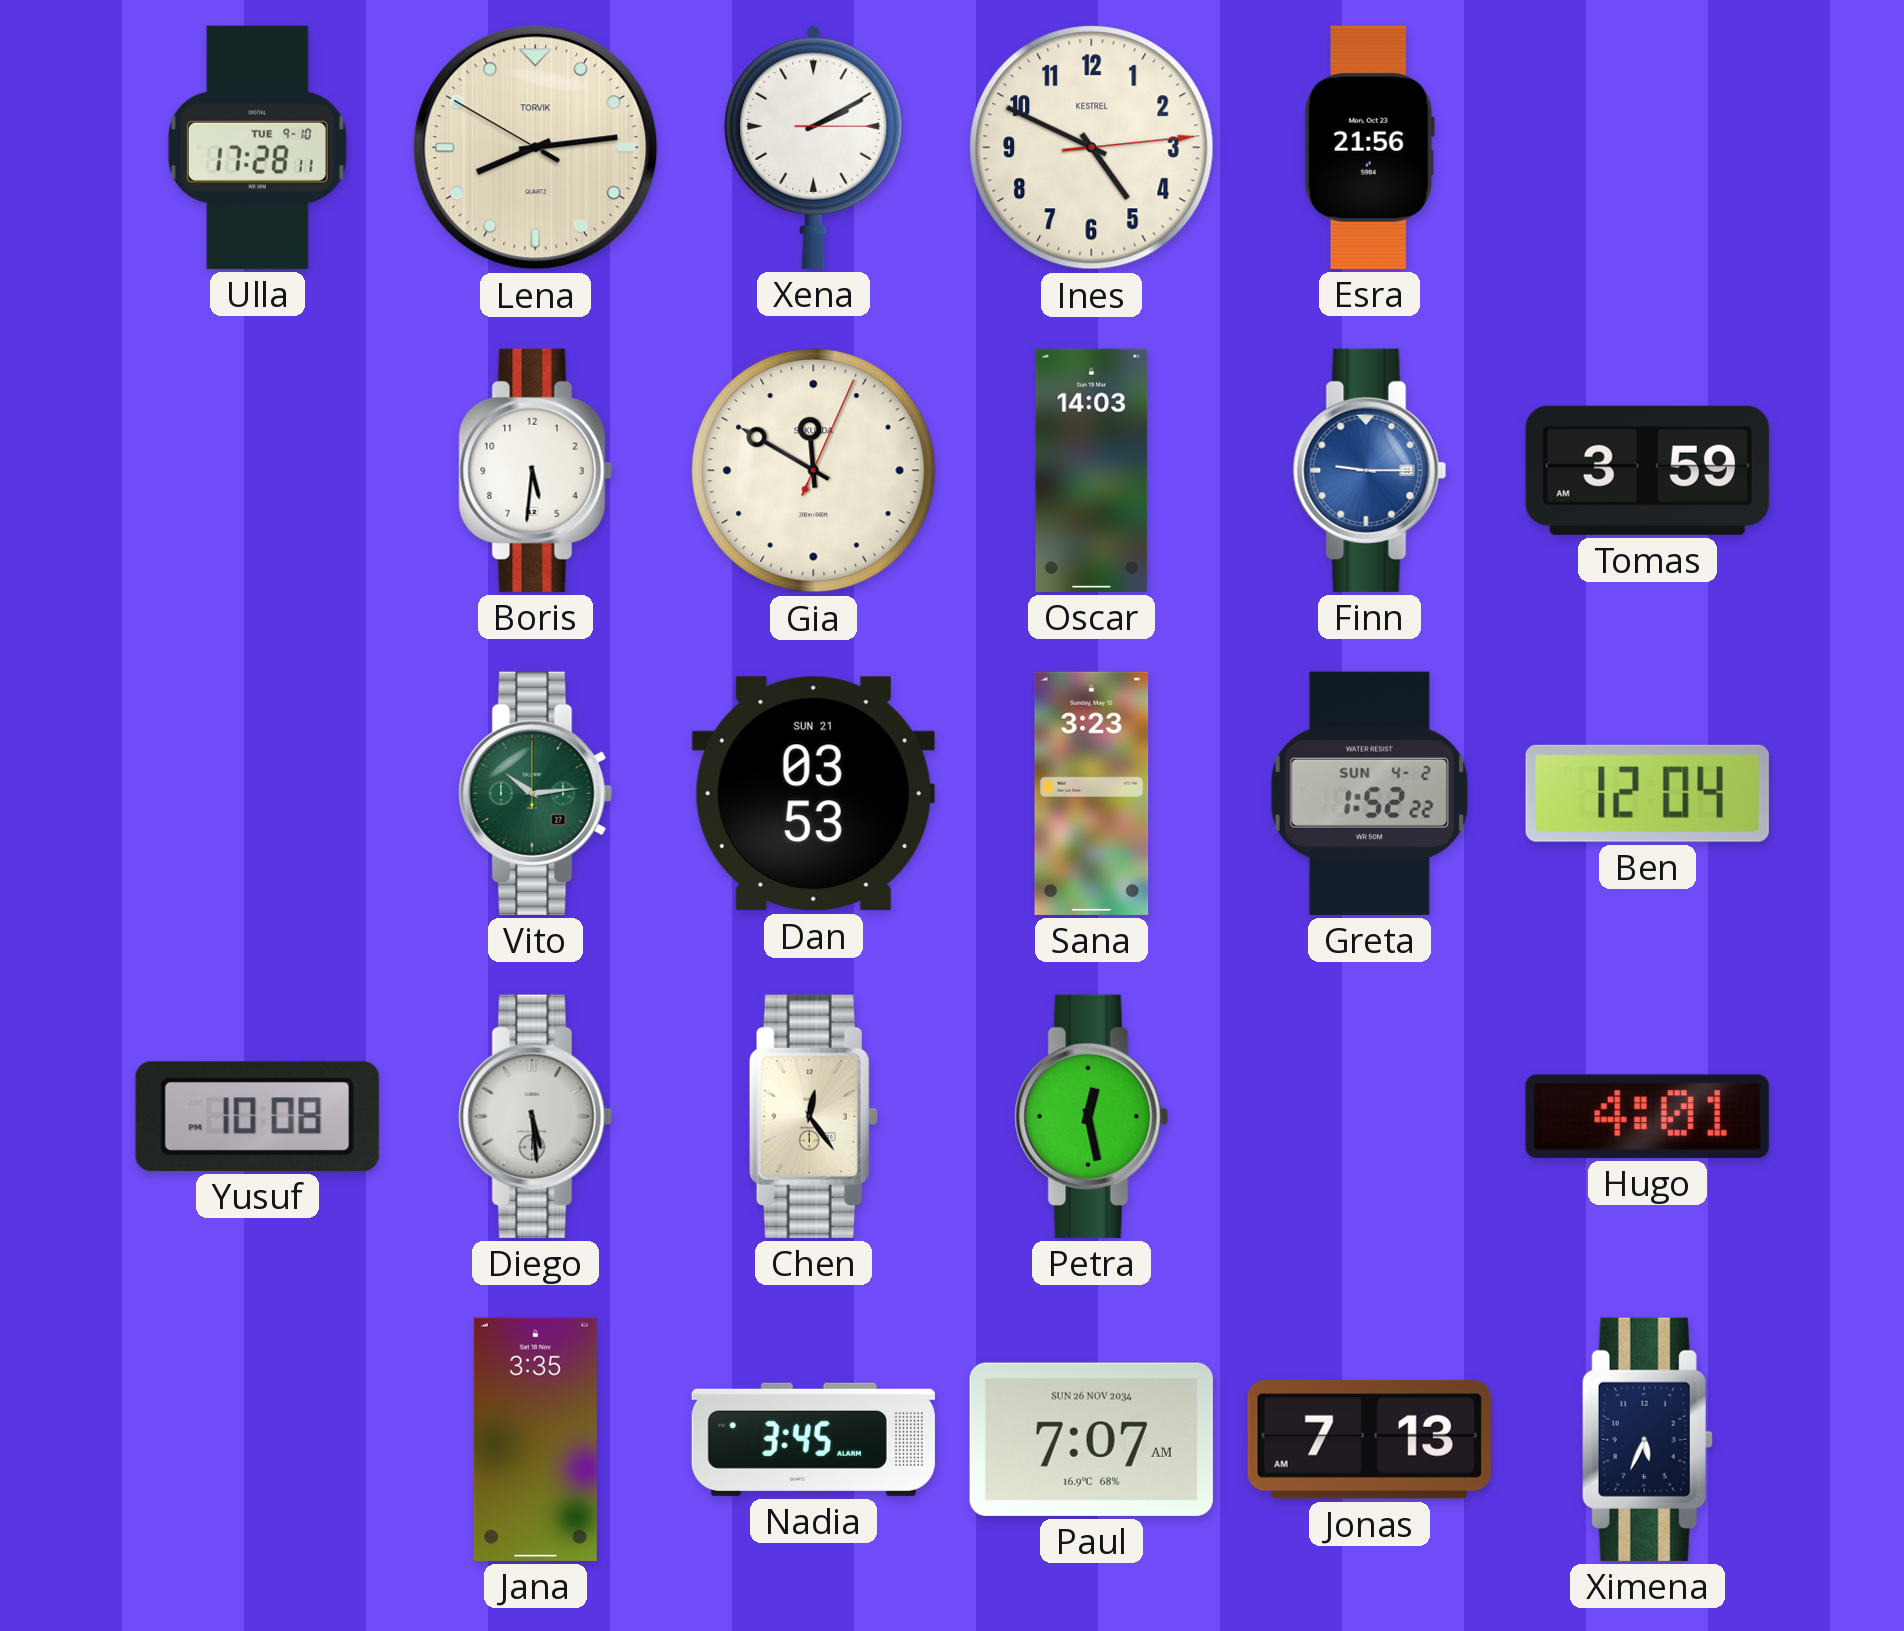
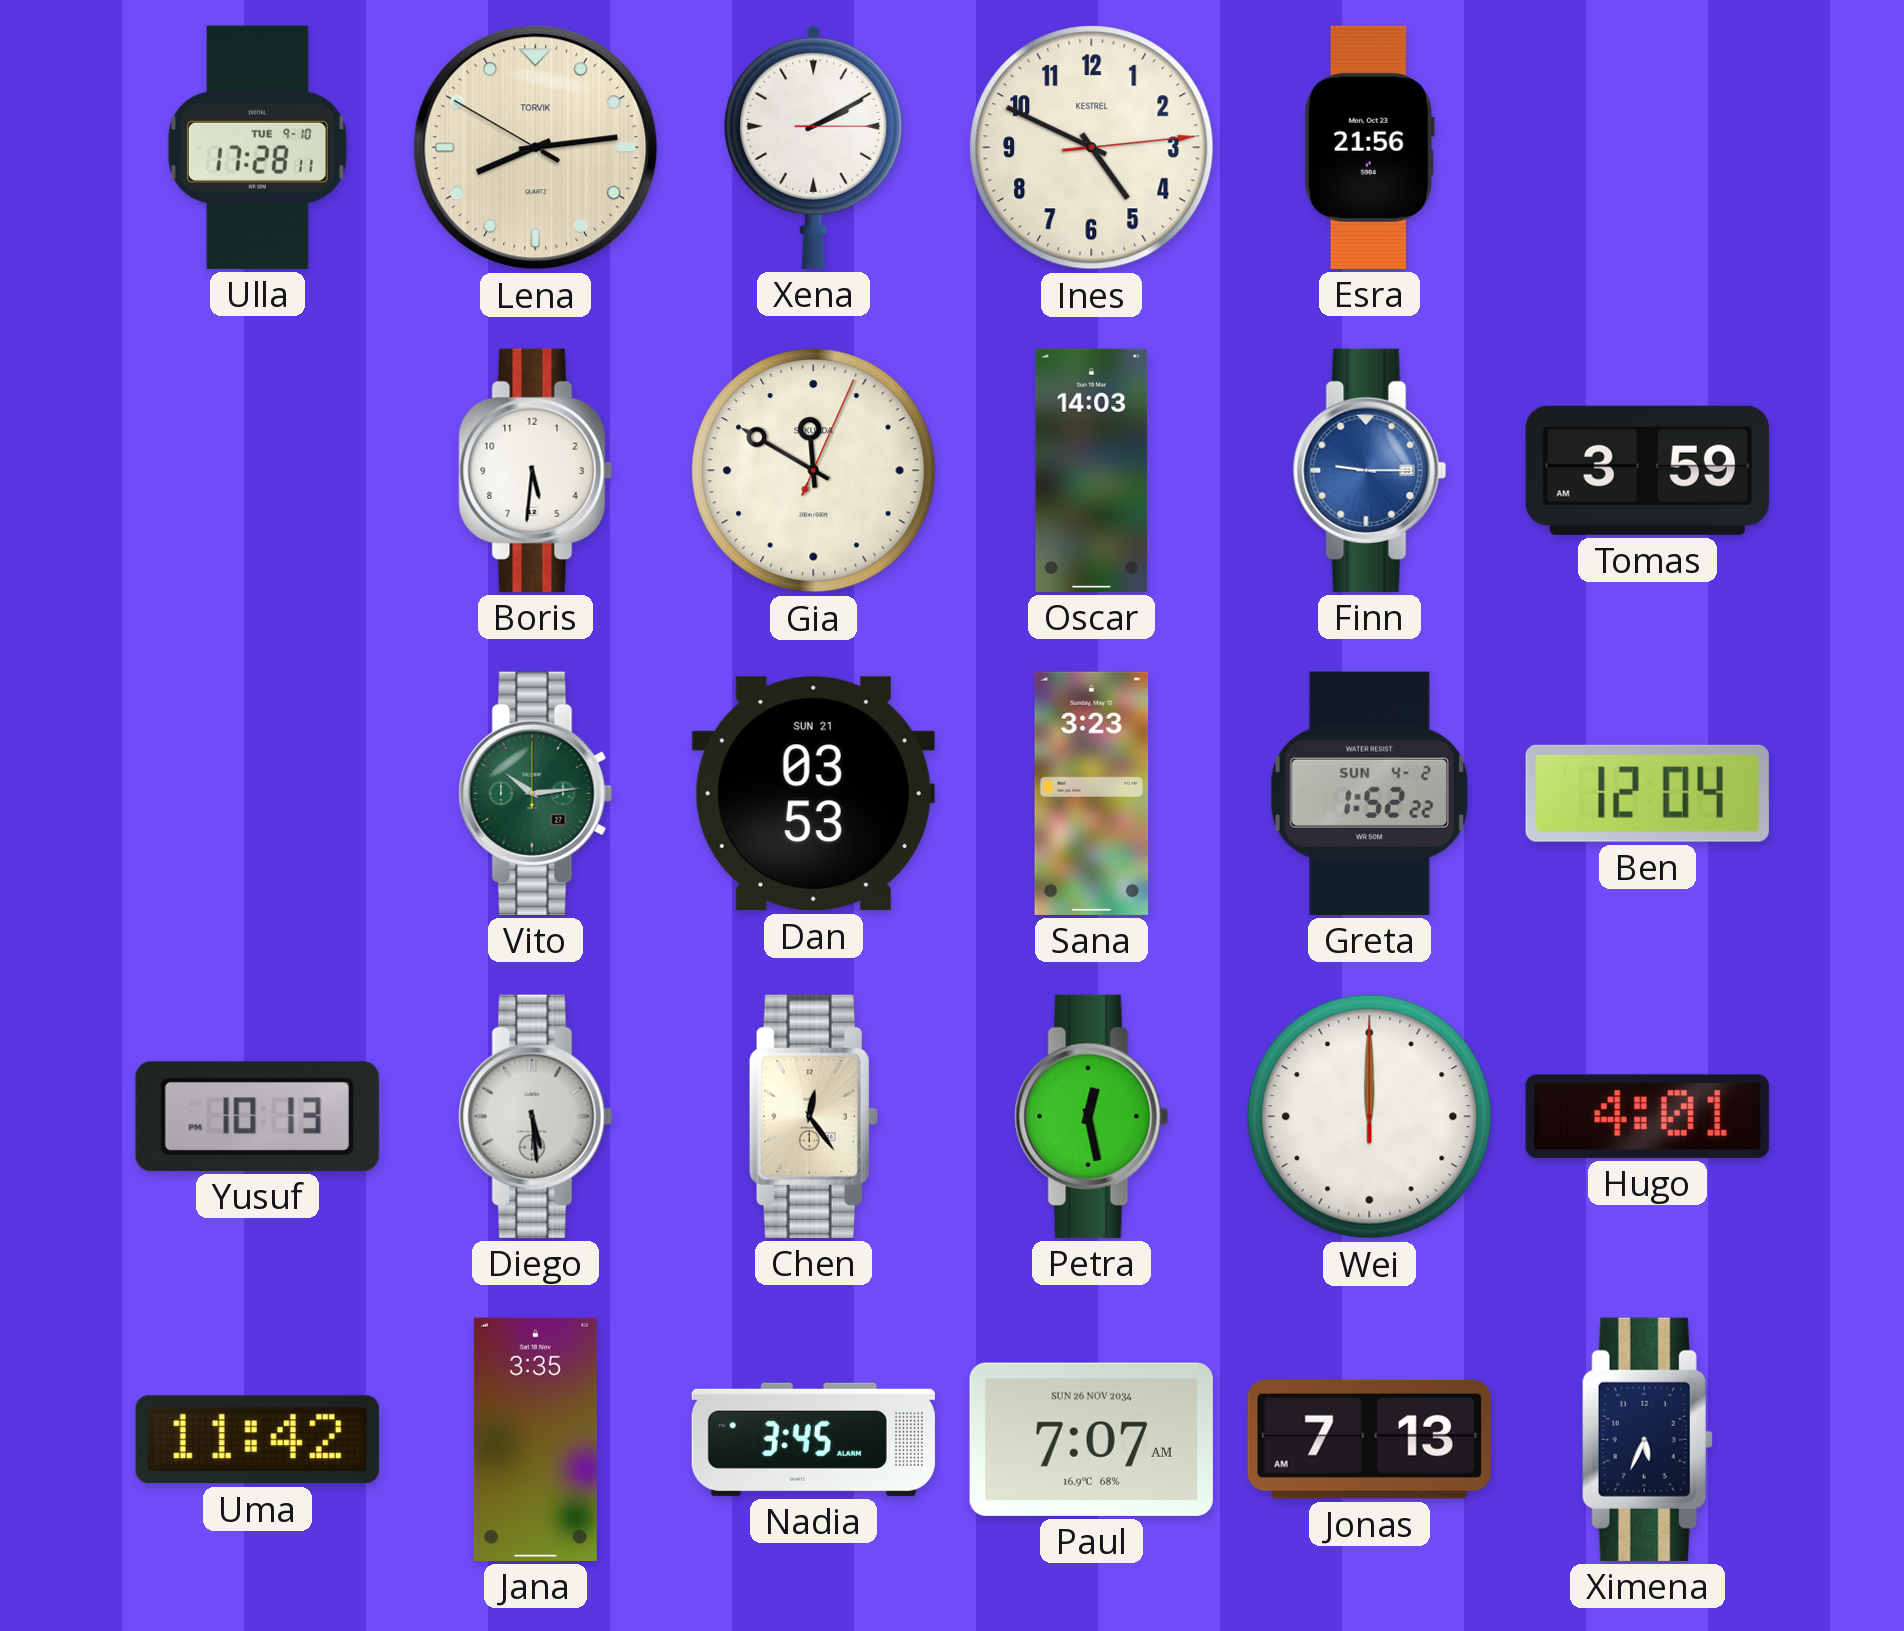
Yusuf: 10:08 -> 10:13
Wei: none -> 12:00
Uma: none -> 11:42
